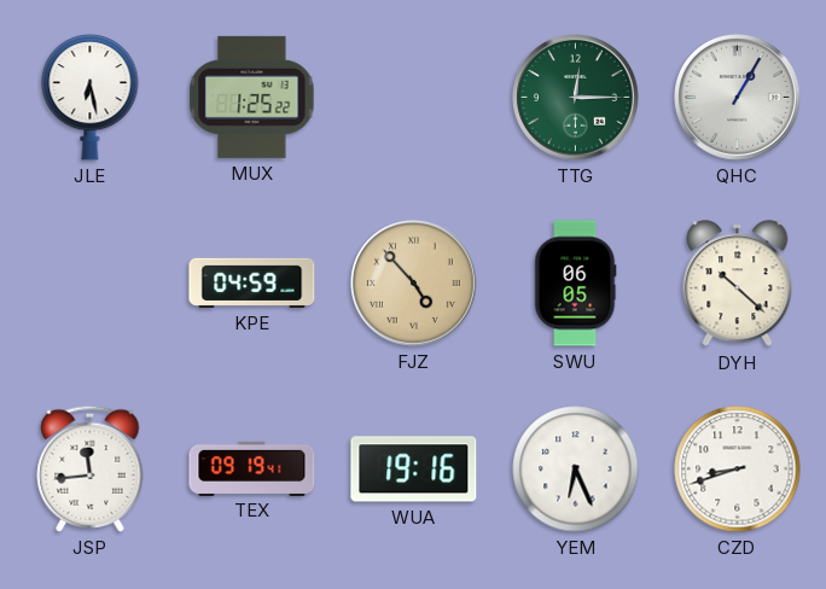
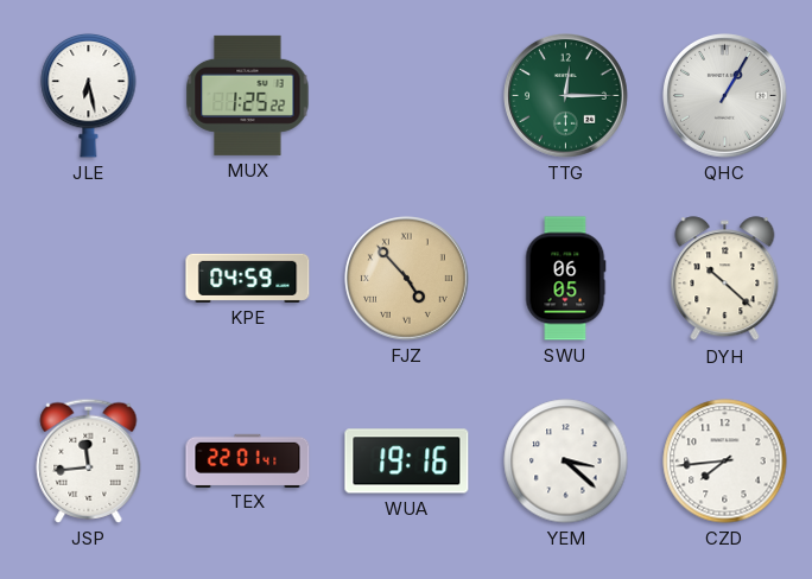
TEX: 09:19 -> 22:01
YEM: 6:26 -> 3:22
CZD: 8:42 -> 7:44
